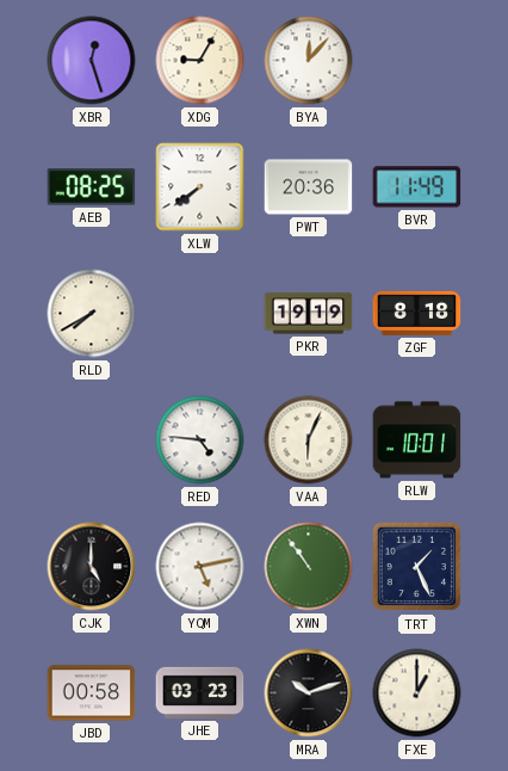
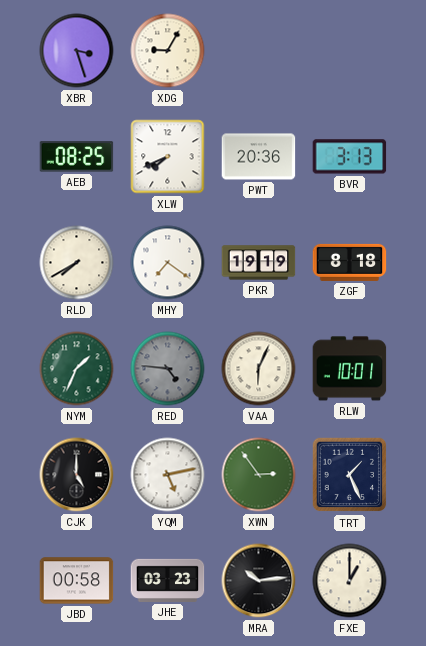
XBR: 12:27 -> 3:27
BYA: 12:07 -> none
XLW: 7:39 -> 7:41
BVR: 11:49 -> 3:13
MHY: none -> 7:21
NYM: none -> 1:34
RED dial: white -> grey
XWN: 10:54 -> 2:54
MRA: 10:12 -> 10:14
